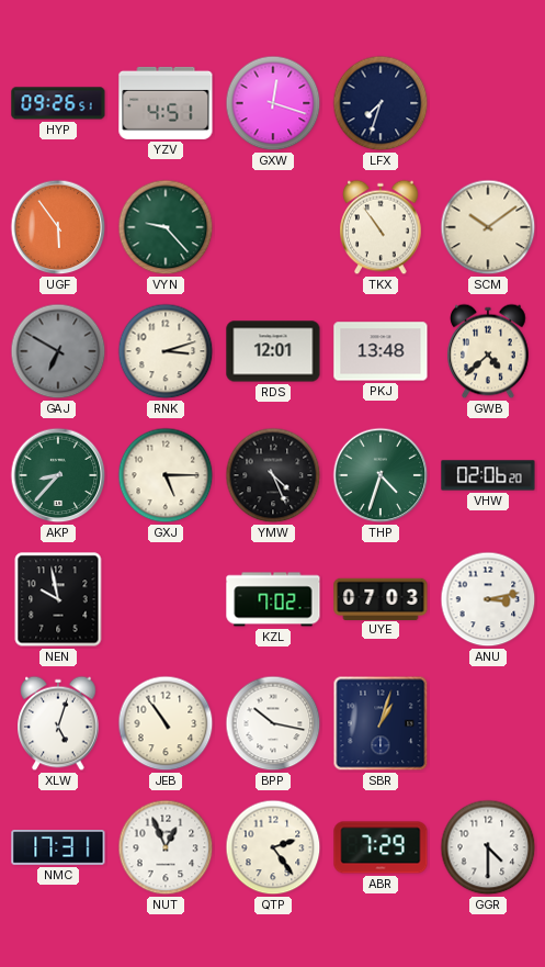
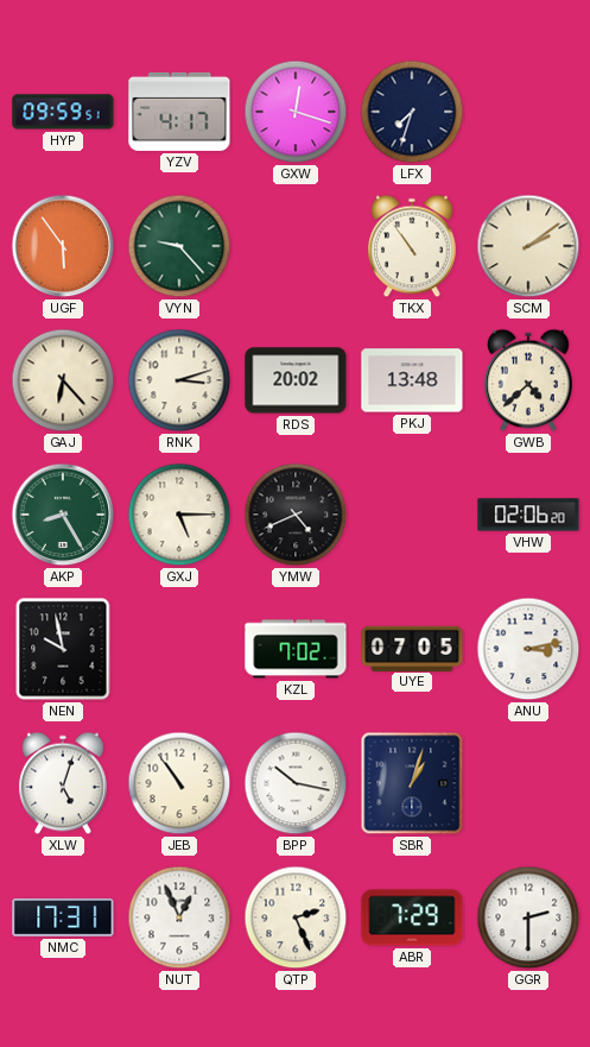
HYP: 09:26 -> 09:59
YZV: 4:51 -> 4:17
SCM: 10:09 -> 2:09
GAJ: 6:50 -> 6:23
GAJ dial: grey -> cream
RDS: 12:01 -> 20:02
AKP: 8:37 -> 8:25
YMW: 4:26 -> 4:41
THP: 4:33 -> none
UYE: 07:03 -> 07:05
QTP: 2:24 -> 2:26
GGR: 4:30 -> 2:30
